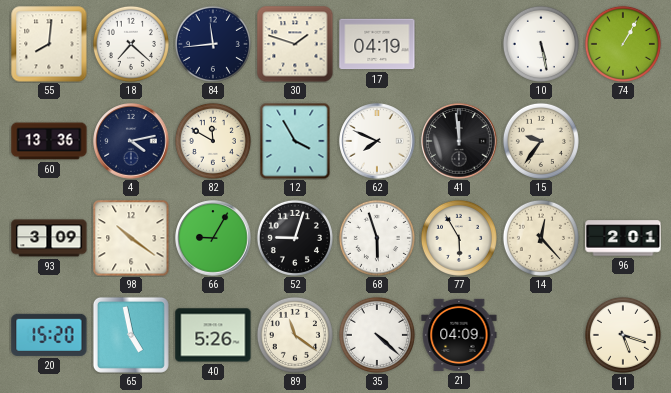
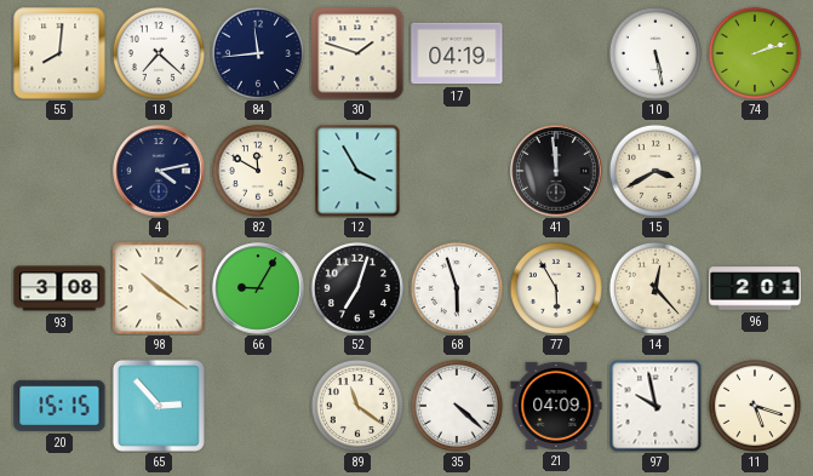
74: 1:05 -> 2:12
60: 13:36 -> none
62: 7:49 -> none
15: 9:36 -> 3:40
93: 3:09 -> 3:08
52: 9:03 -> 7:03
20: 15:20 -> 15:15
65: 4:58 -> 2:53
40: 5:26 -> none
97: none -> 9:58
